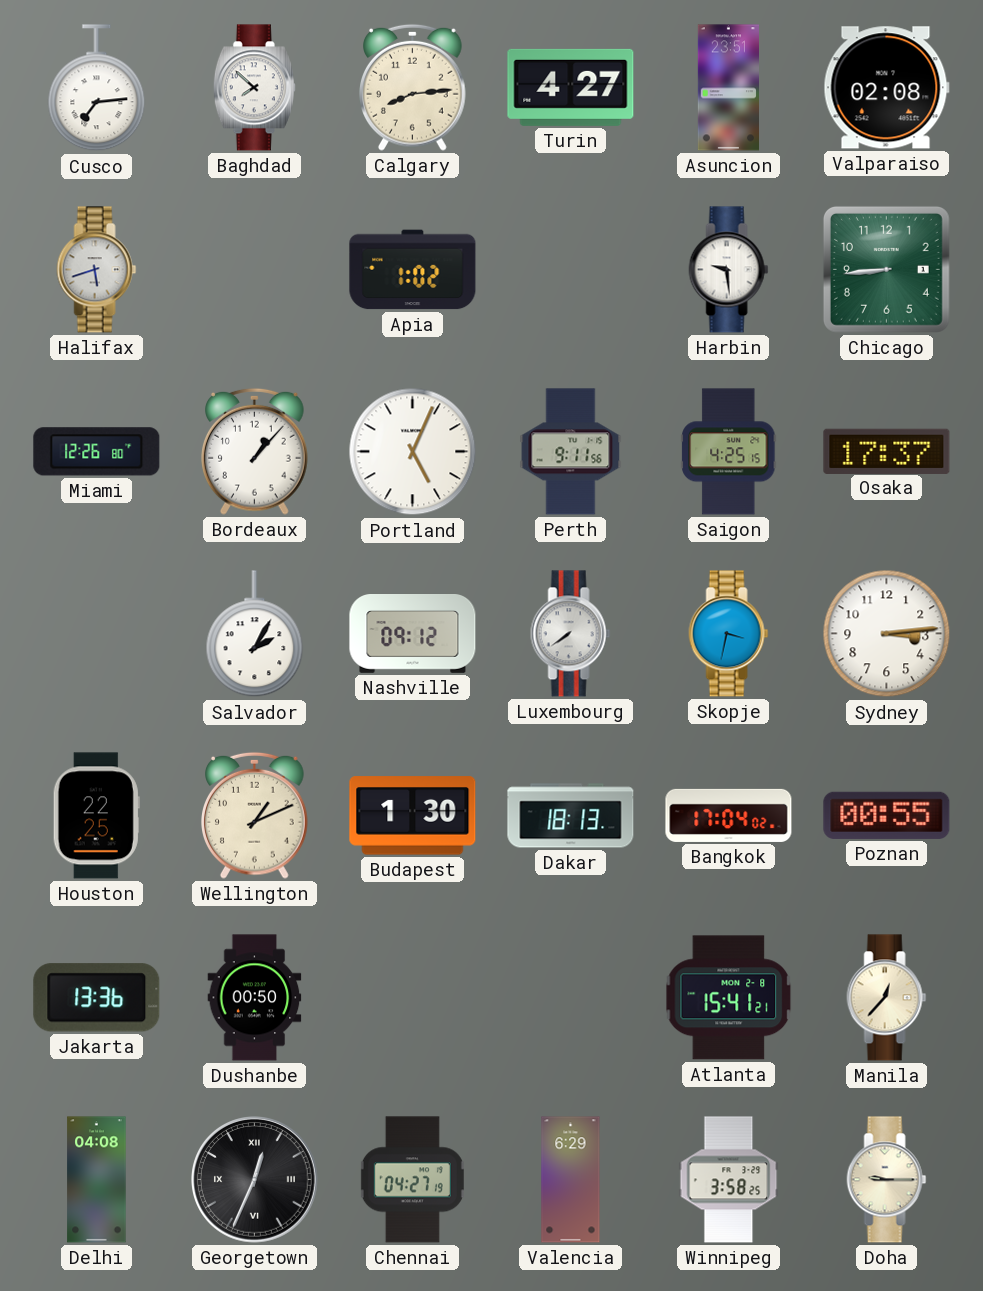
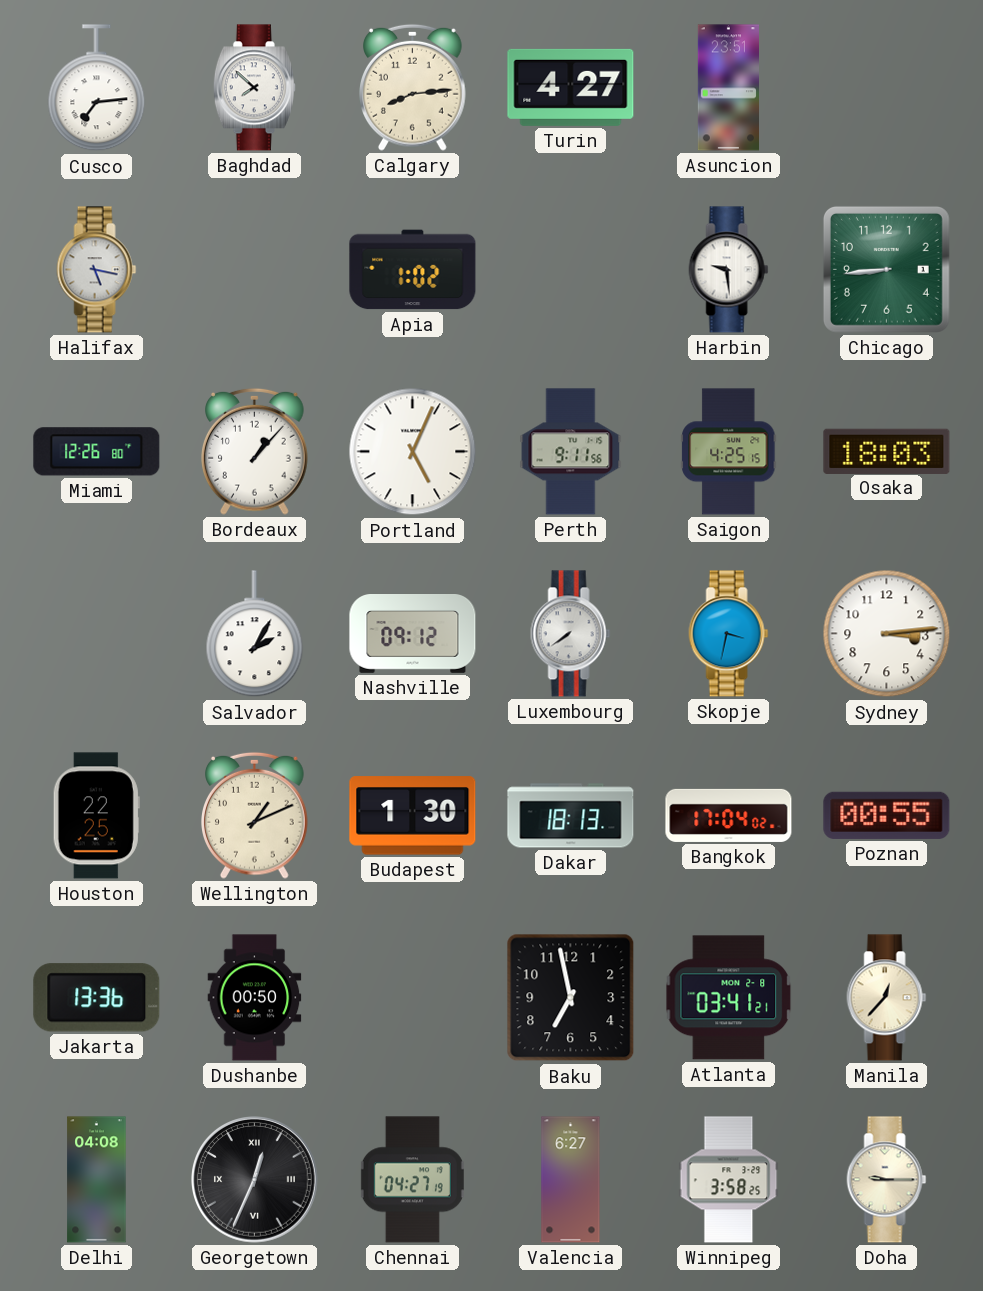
Valparaiso: 02:08 -> none
Halifax: 5:42 -> 5:17
Osaka: 17:37 -> 18:03
Baku: none -> 6:58
Atlanta: 15:41 -> 03:41
Valencia: 6:29 -> 6:27
